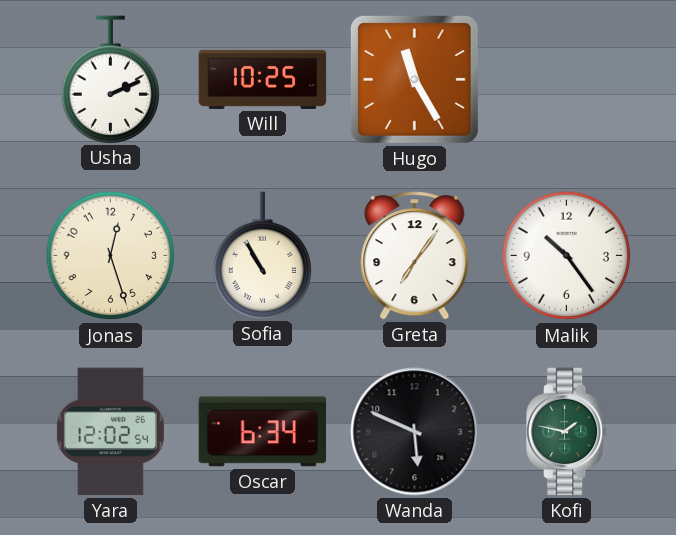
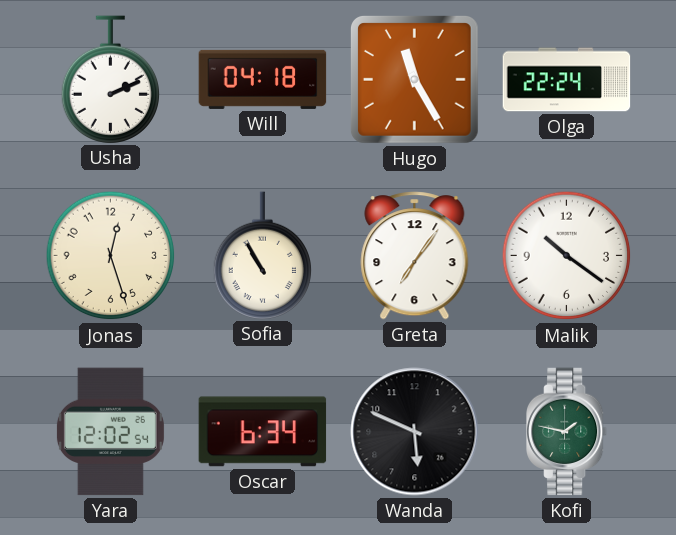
Will: 10:25 -> 04:18
Olga: none -> 22:24
Malik: 10:24 -> 10:21
